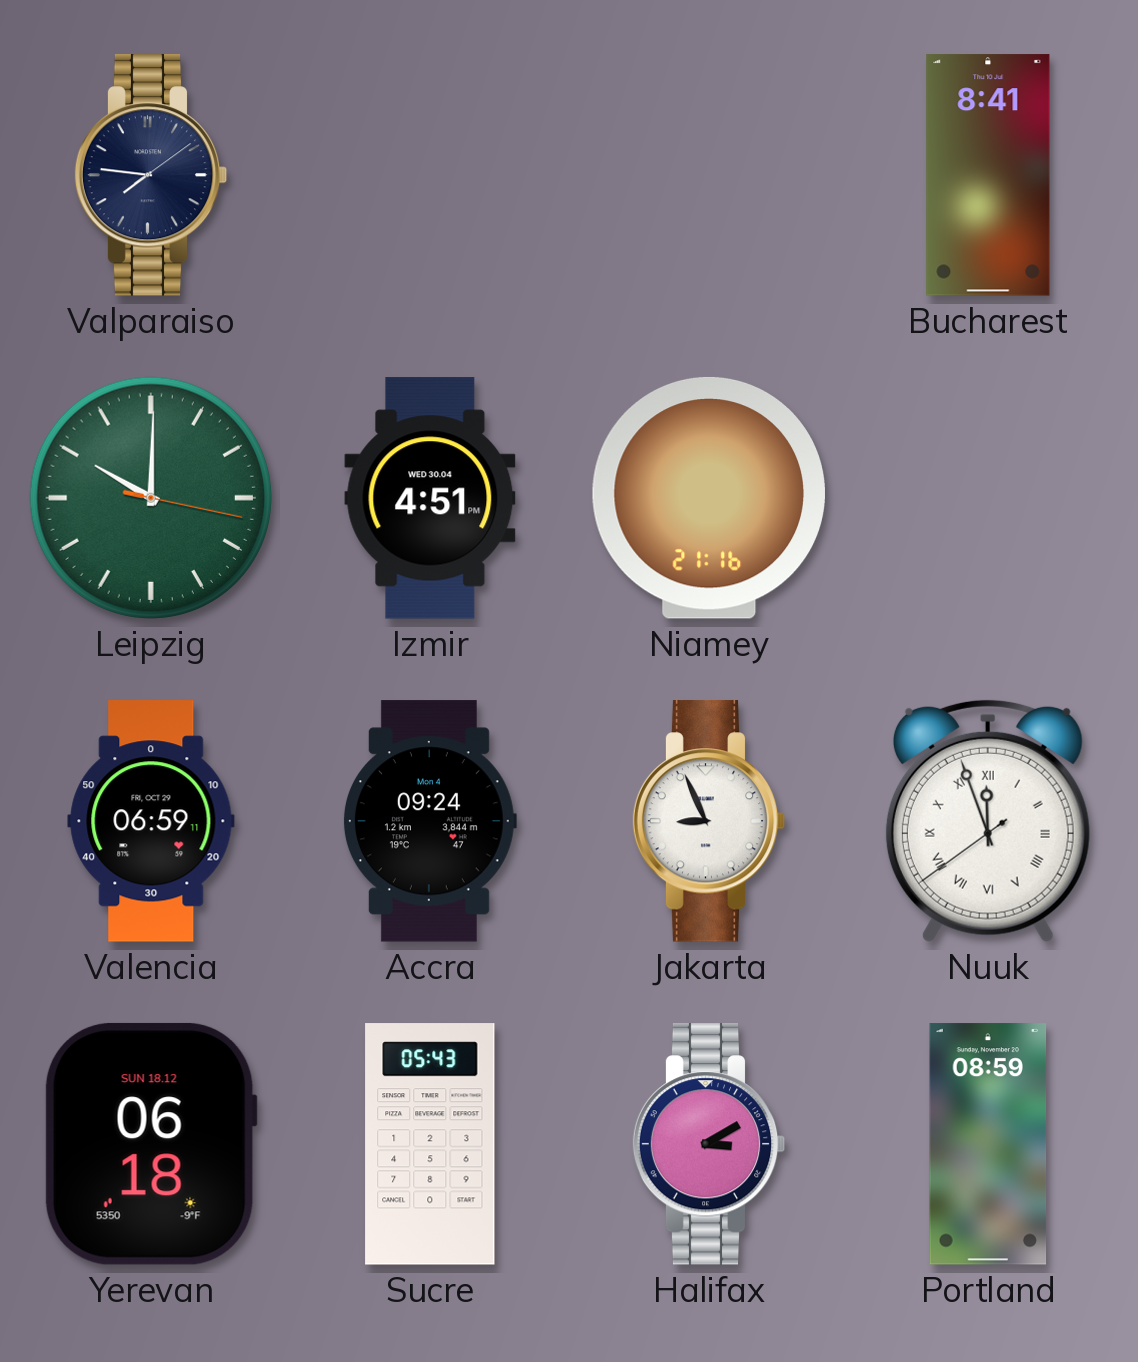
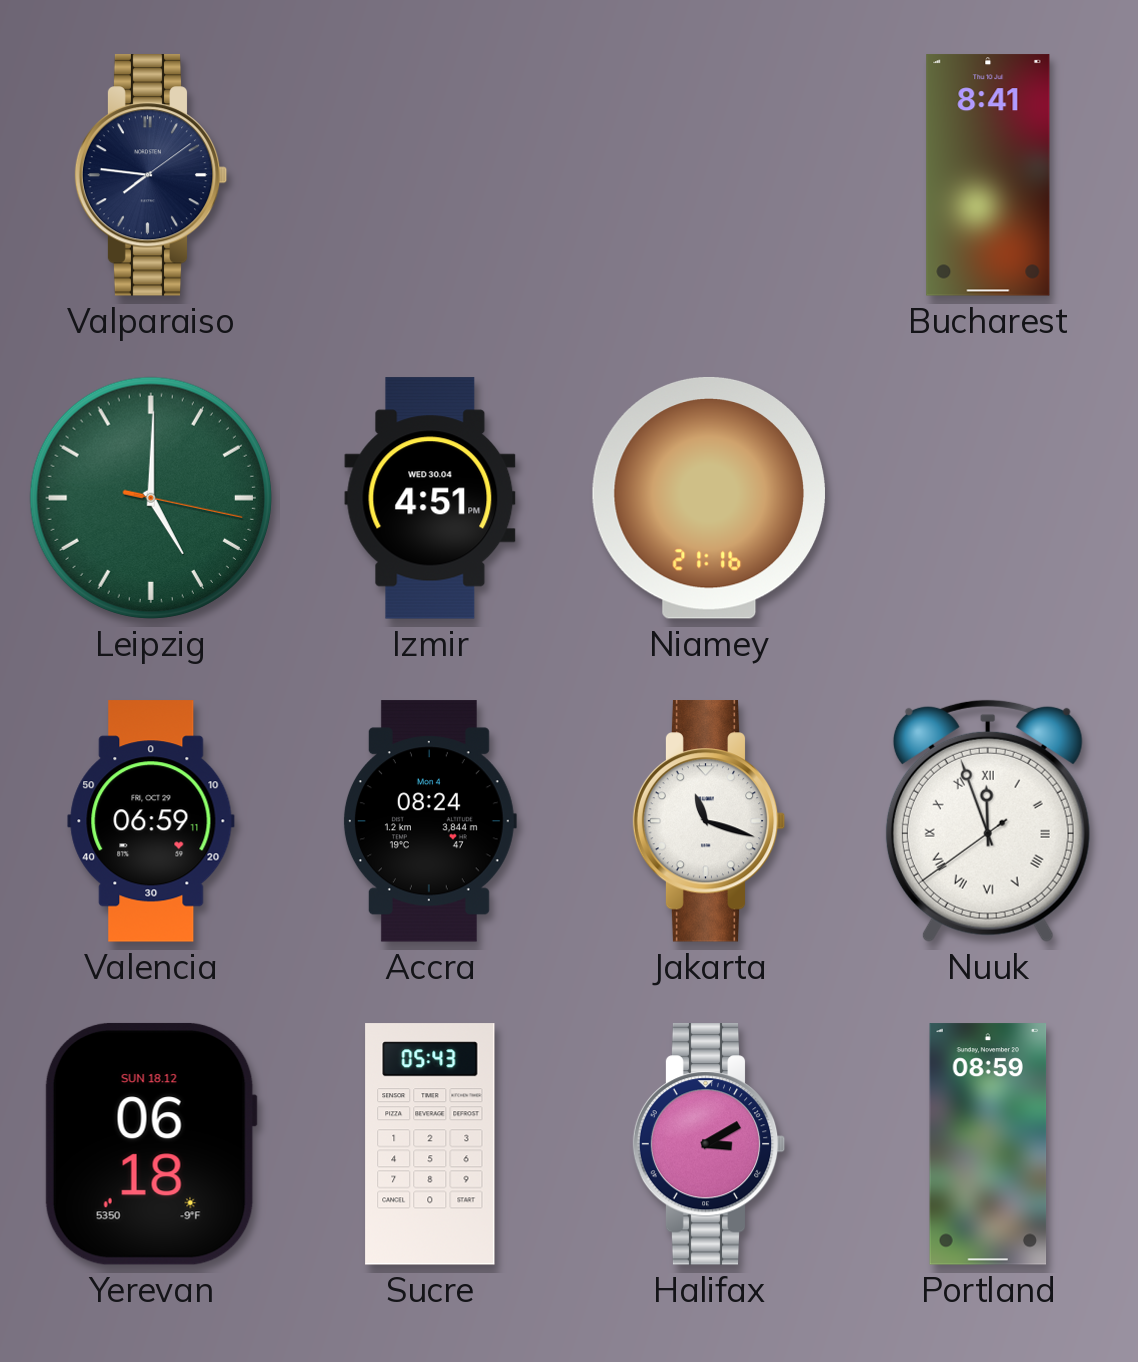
Leipzig: 10:00 -> 5:00
Accra: 09:24 -> 08:24
Jakarta: 8:56 -> 11:18
